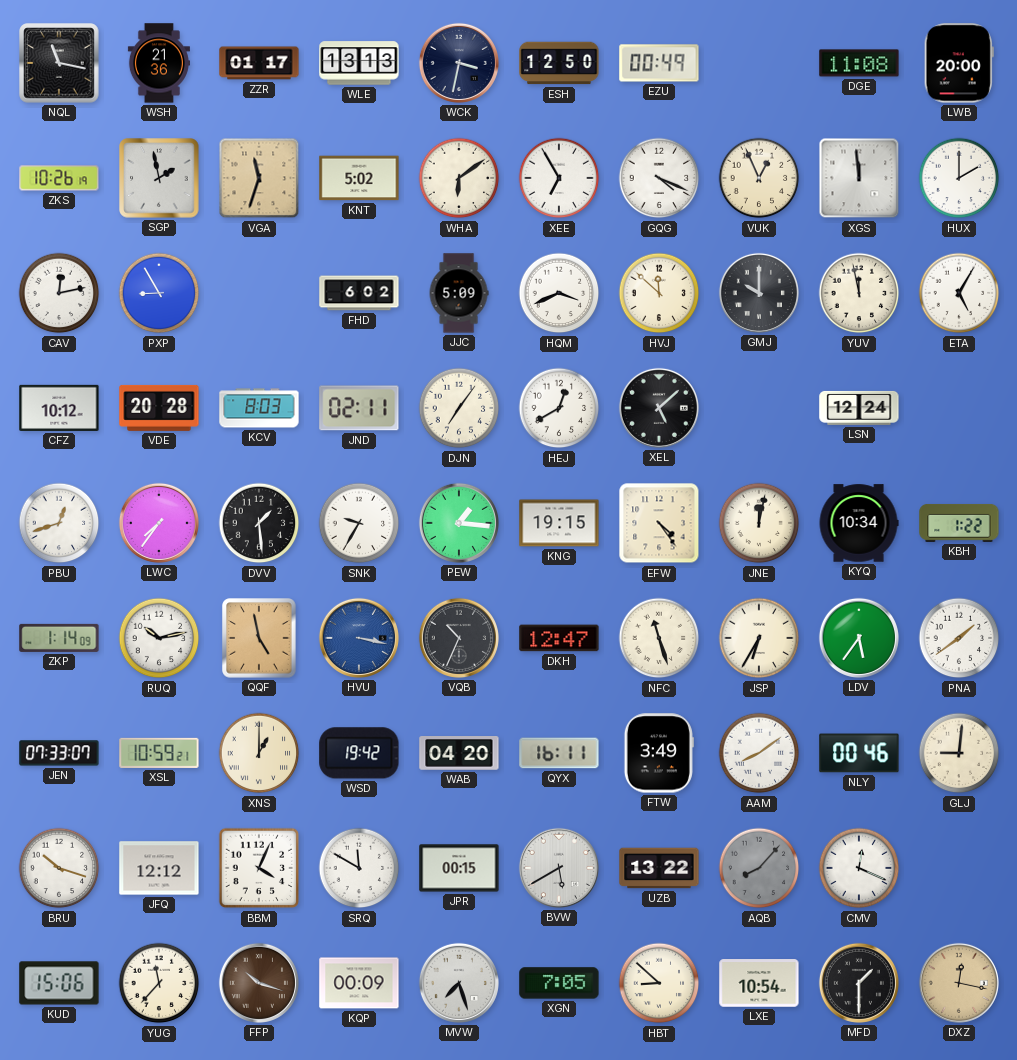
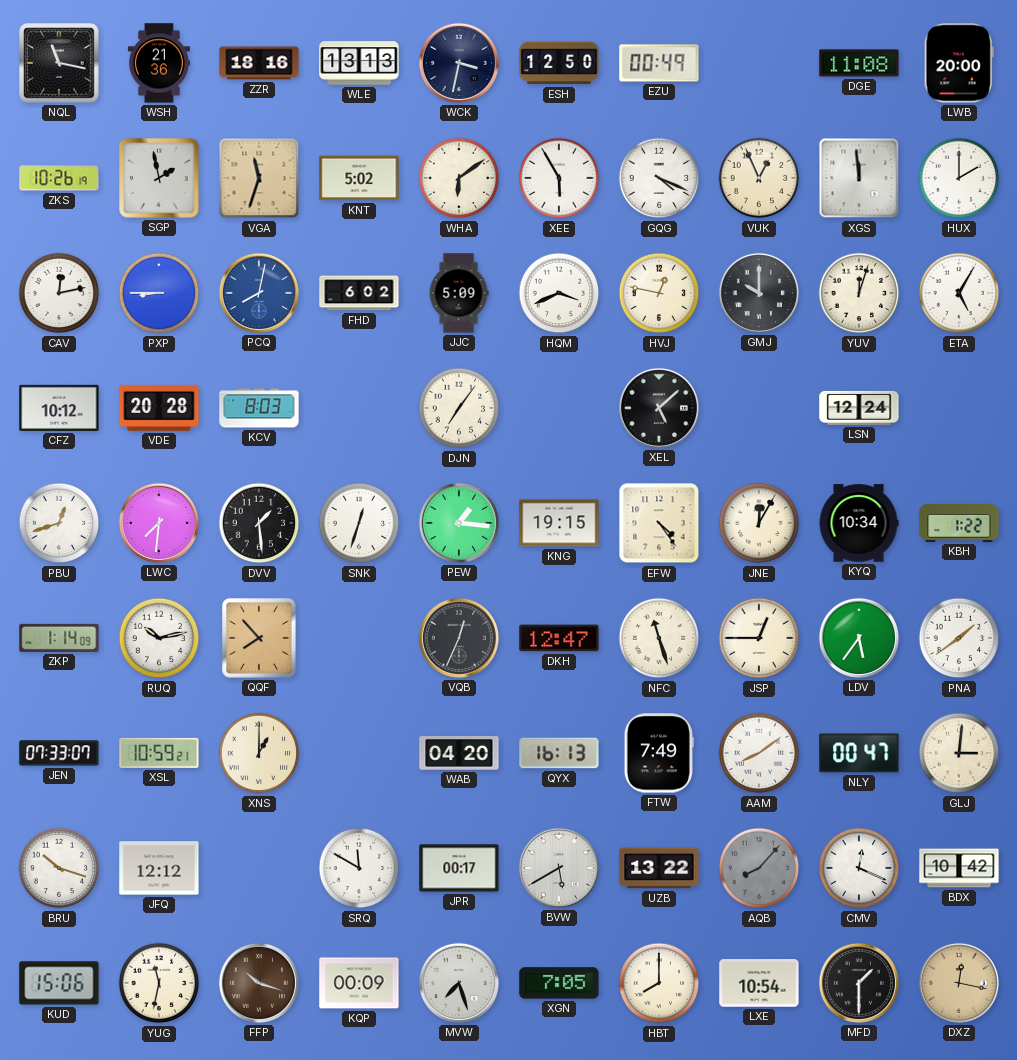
ZZR: 01:17 -> 18:16
XEE: 6:55 -> 5:55
PXP: 8:55 -> 8:45
PCQ: none -> 8:02
HVJ: 11:52 -> 12:47
YUV: 11:58 -> 12:03
JND: 02:11 -> none
HEJ: 12:40 -> none
LWC: 7:36 -> 7:31
SNK: 9:35 -> 12:33
JNE: 12:02 -> 12:05
QQF: 4:58 -> 7:53
HVU: 3:17 -> none
VQB: 10:34 -> 12:34
JSP: 6:35 -> 12:45
WSD: 19:42 -> none
QYX: 16:11 -> 16:13
FTW: 3:49 -> 7:49
NLY: 00:46 -> 00:47
GLJ: 9:01 -> 3:01
BBM: 4:04 -> none
JPR: 00:15 -> 00:17
BDX: none -> 10:42
YUG: 11:37 -> 11:32
HBT: 8:52 -> 8:00
